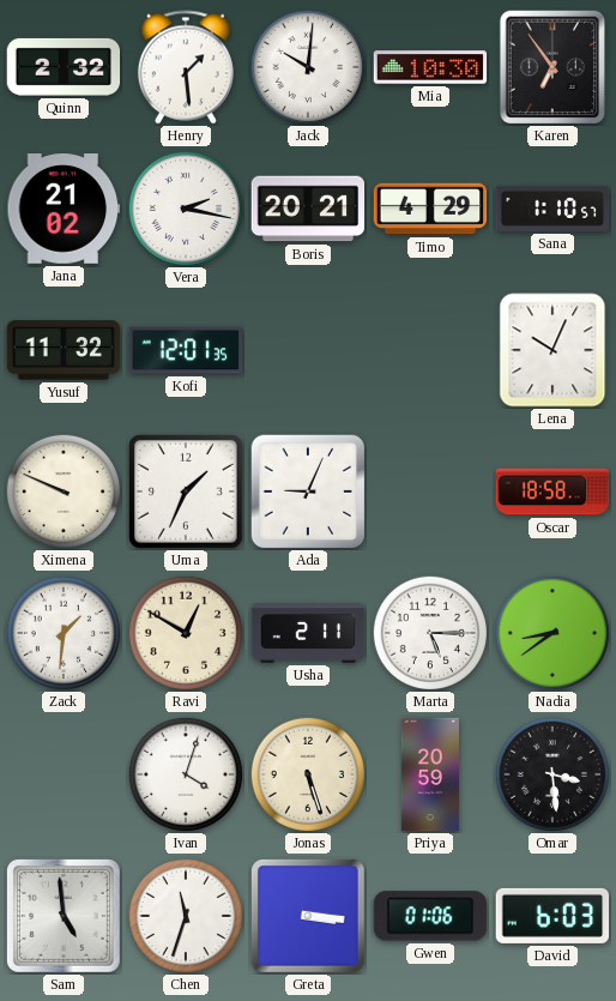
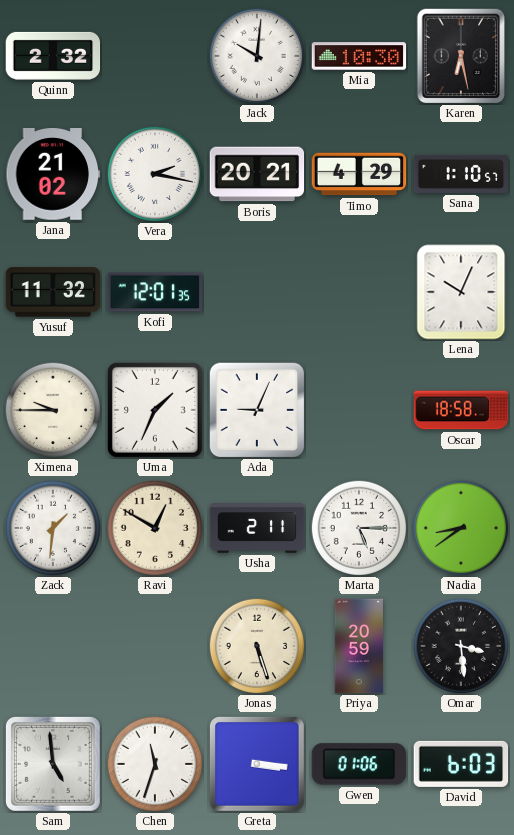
Henry: 1:29 -> none
Karen: 6:54 -> 6:28
Ximena: 9:49 -> 9:45
Ivan: 4:03 -> none
